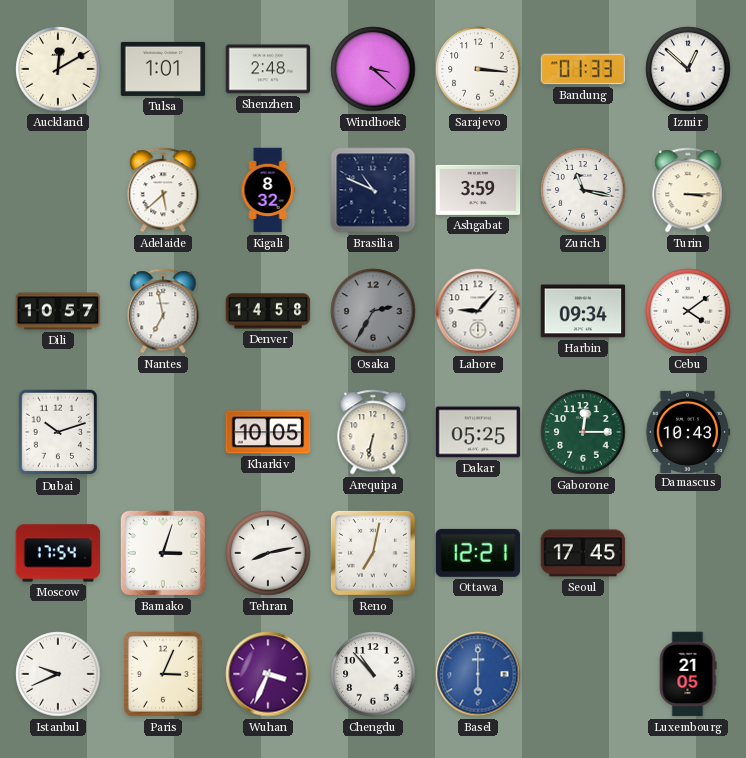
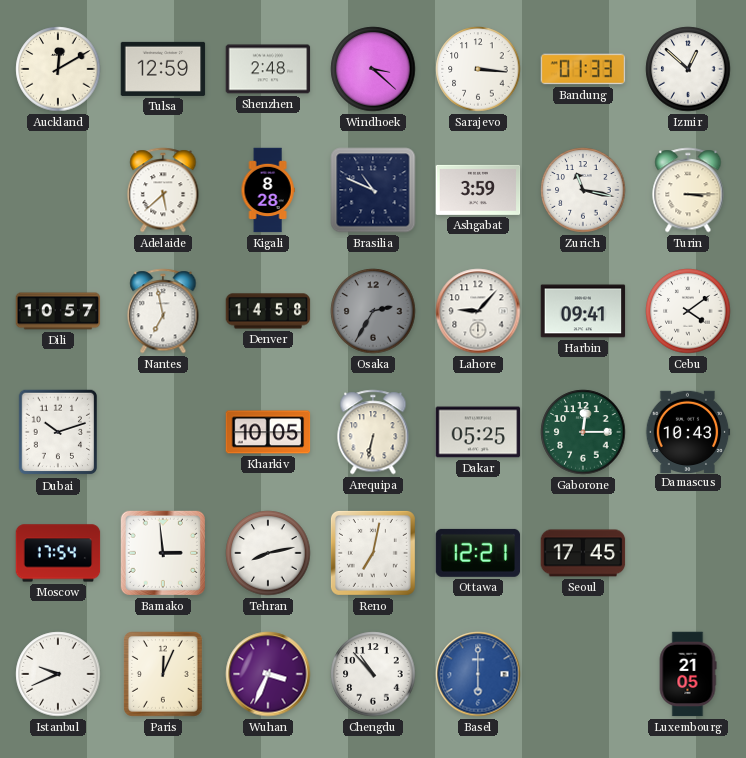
Tulsa: 1:01 -> 12:59
Kigali: 8:32 -> 8:28
Harbin: 09:34 -> 09:41
Bamako: 3:03 -> 2:59
Paris: 3:04 -> 12:04
